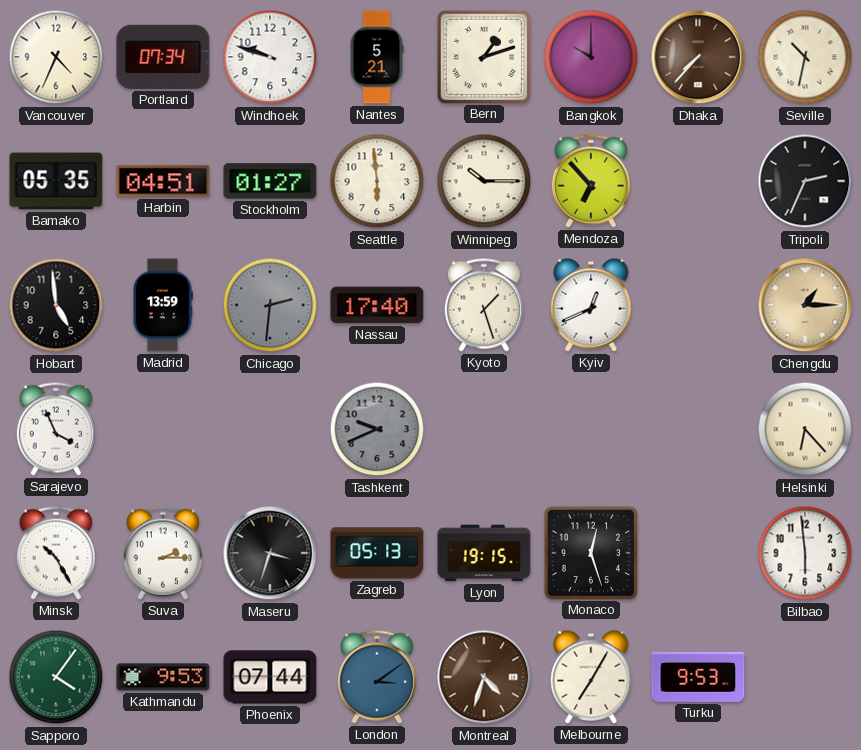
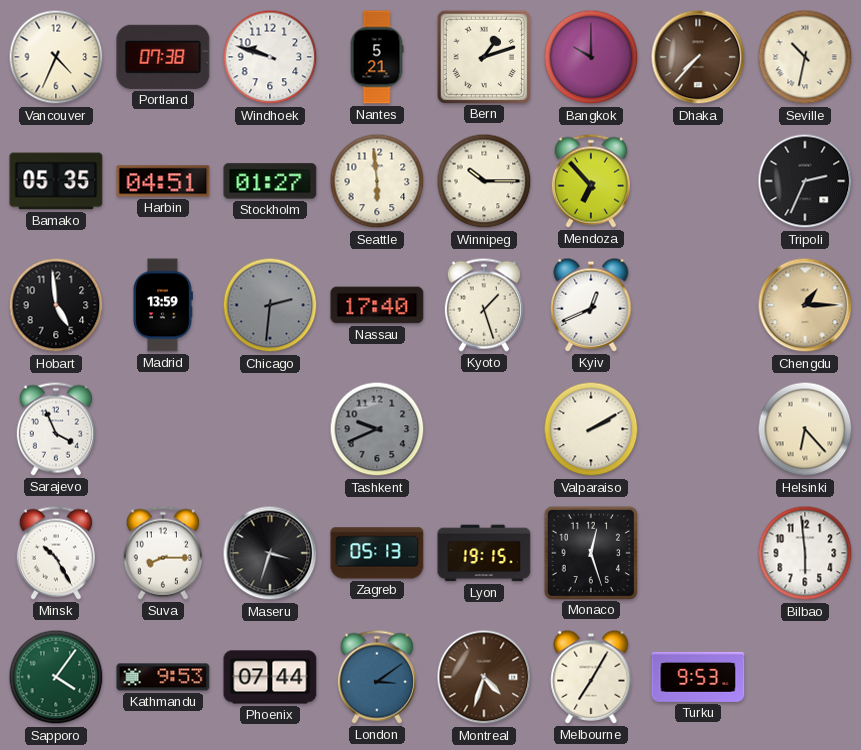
Portland: 07:34 -> 07:38
Valparaiso: none -> 2:10
Suva: 2:15 -> 8:15
